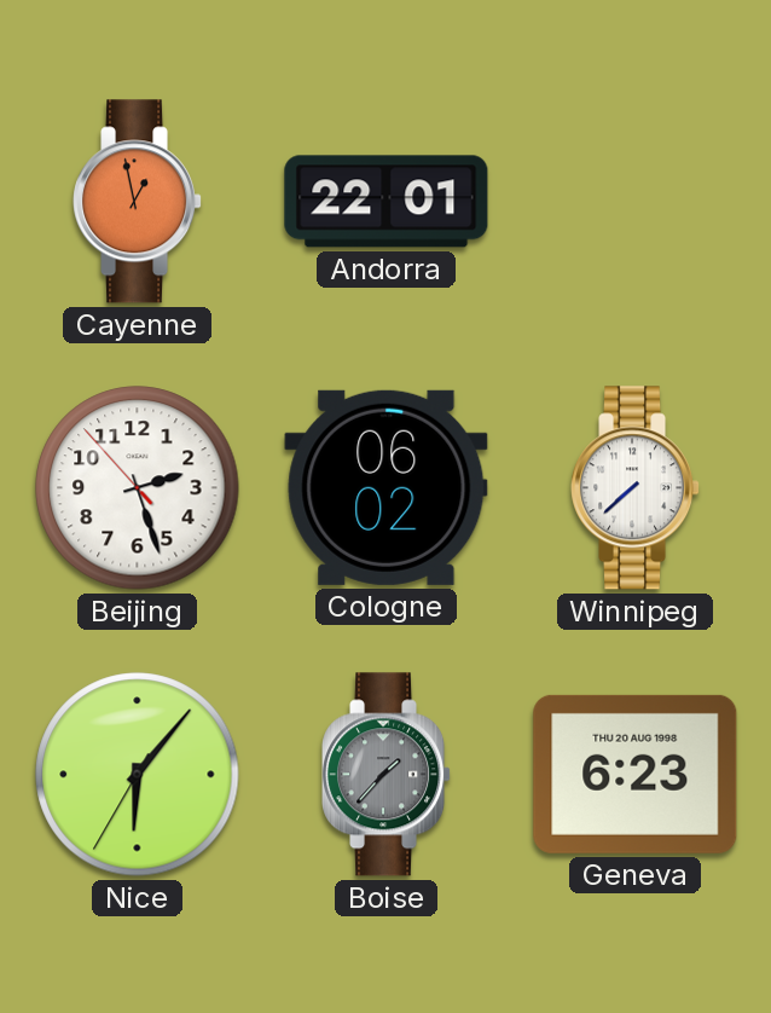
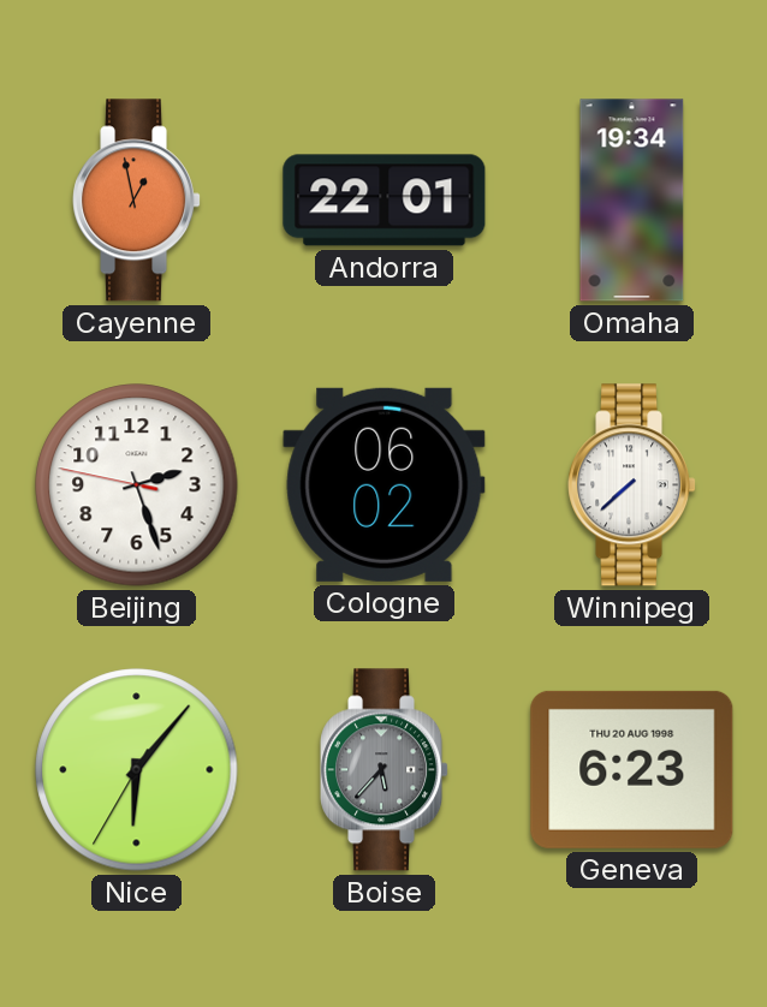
Omaha: none -> 19:34
Beijing: 2:26:53 -> 2:26:47
Boise: 1:37 -> 5:37
